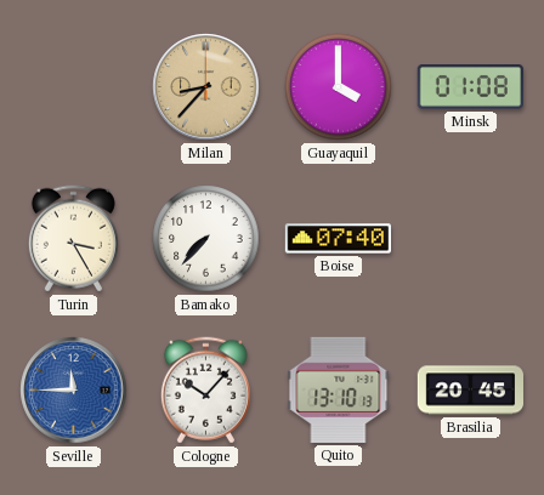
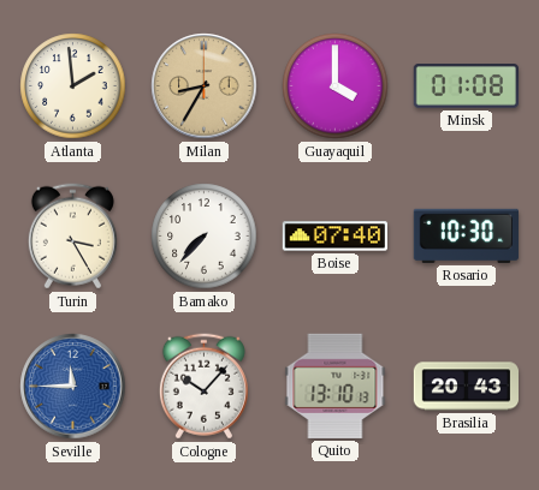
Atlanta: none -> 1:59
Milan: 8:37 -> 8:35
Rosario: none -> 10:30
Brasilia: 20:45 -> 20:43
